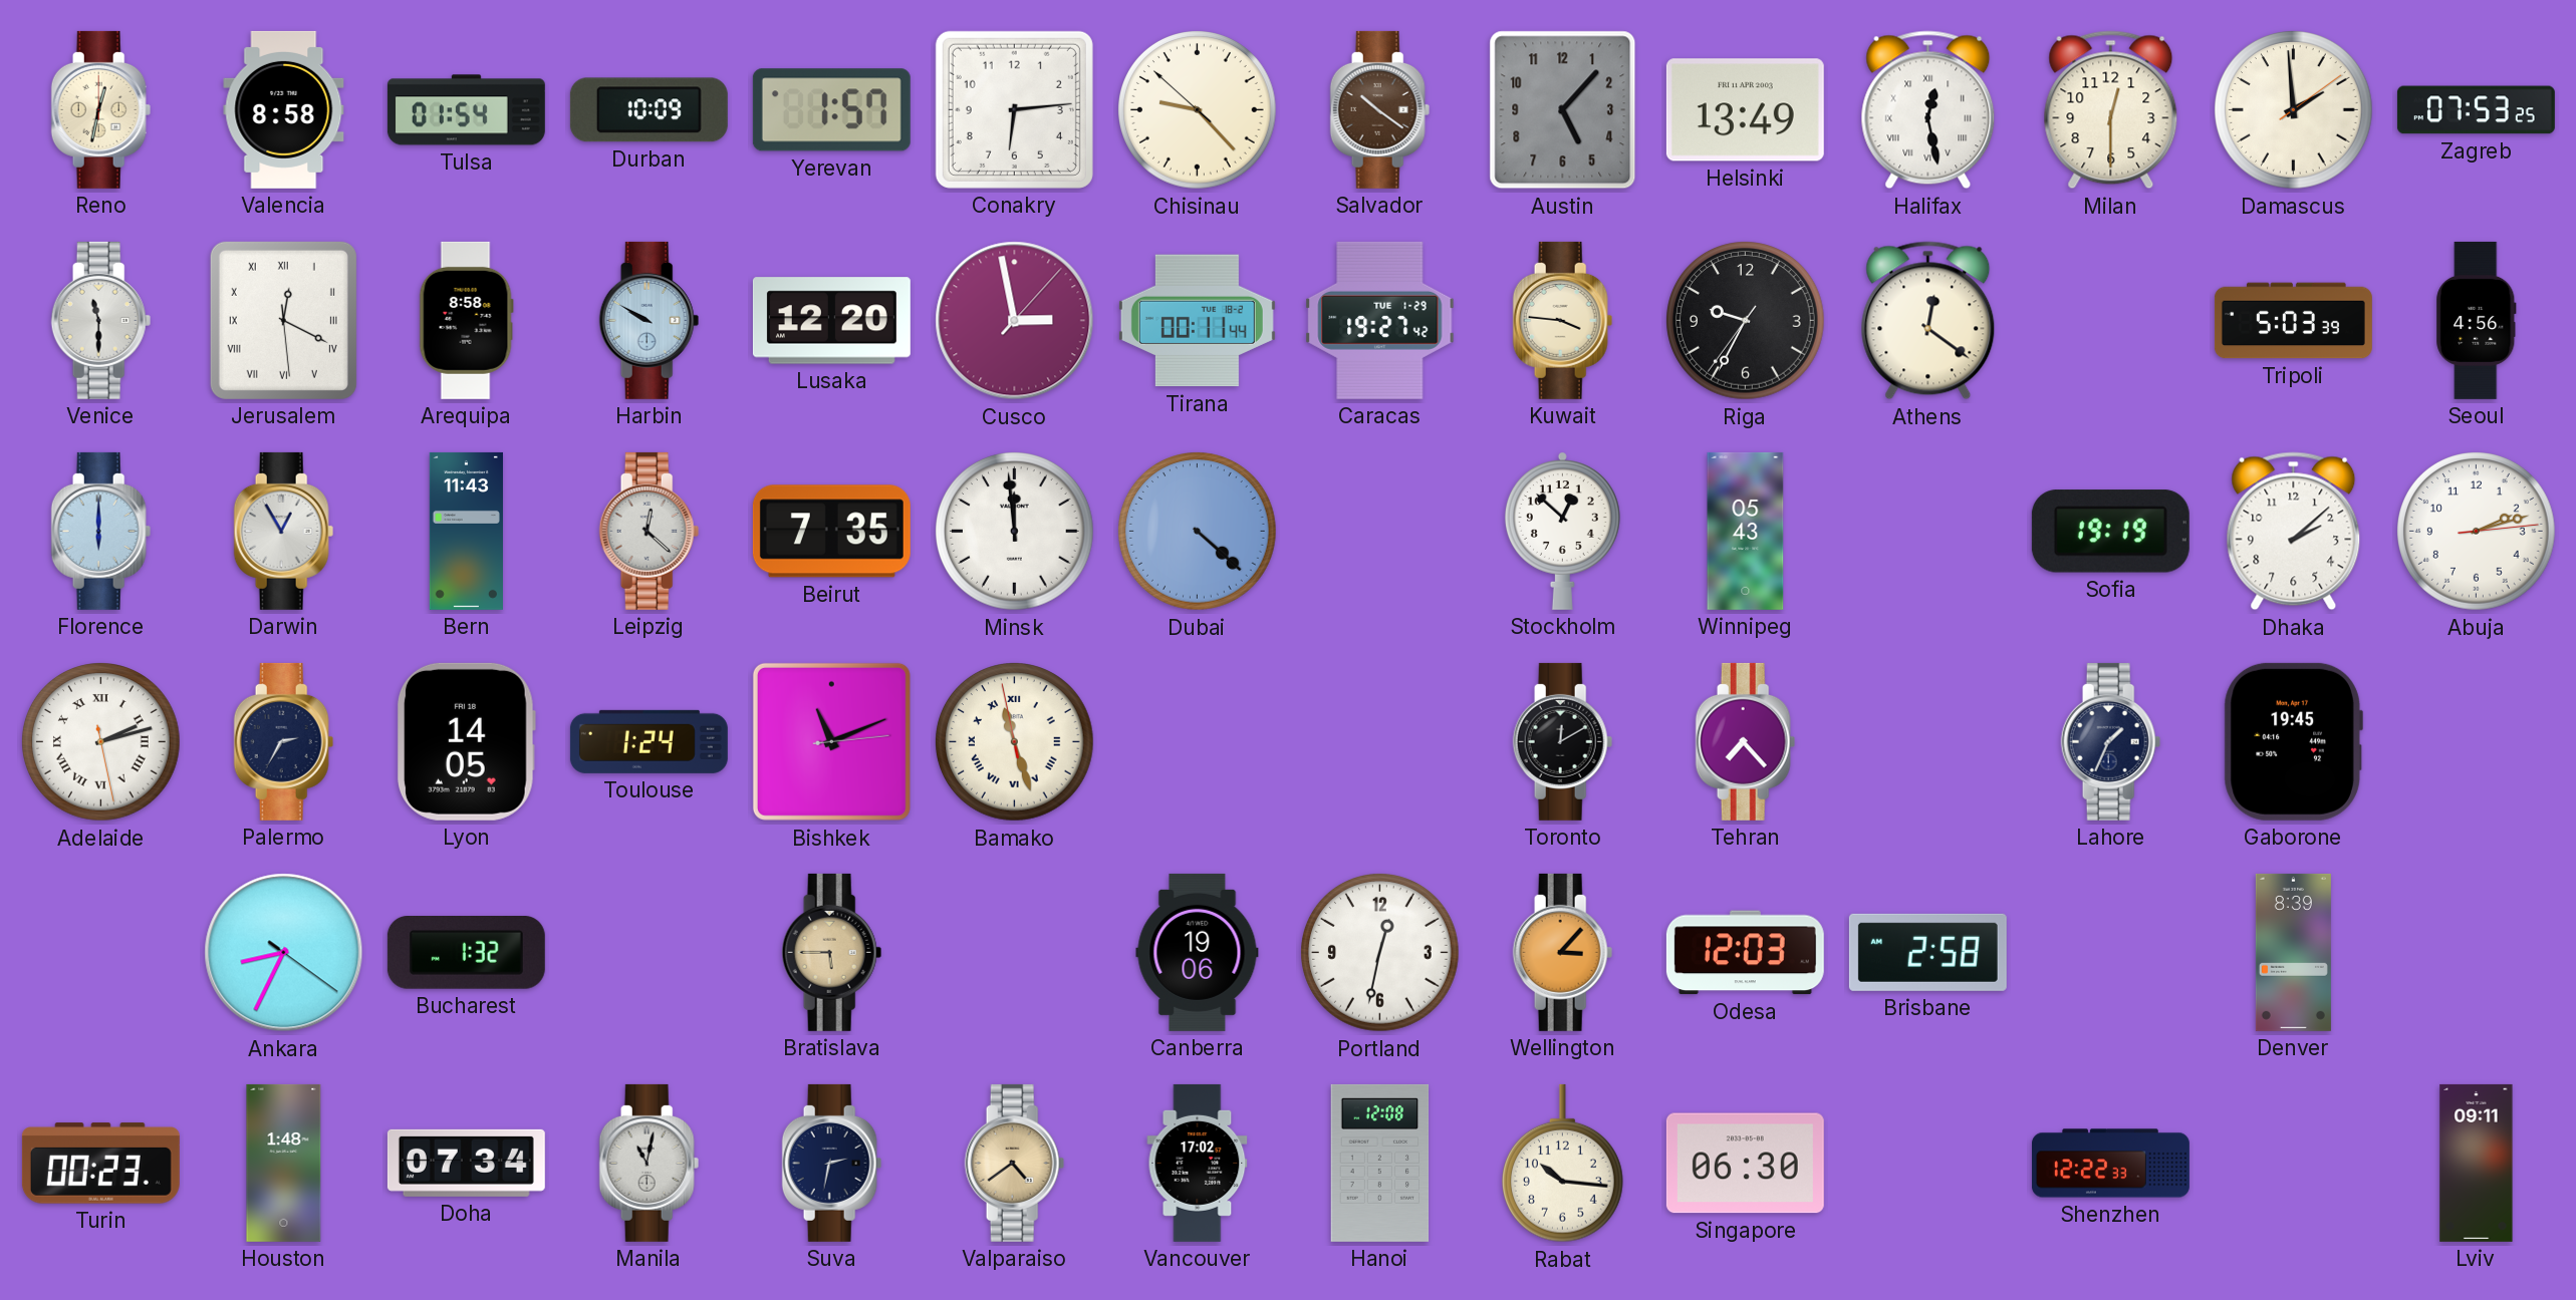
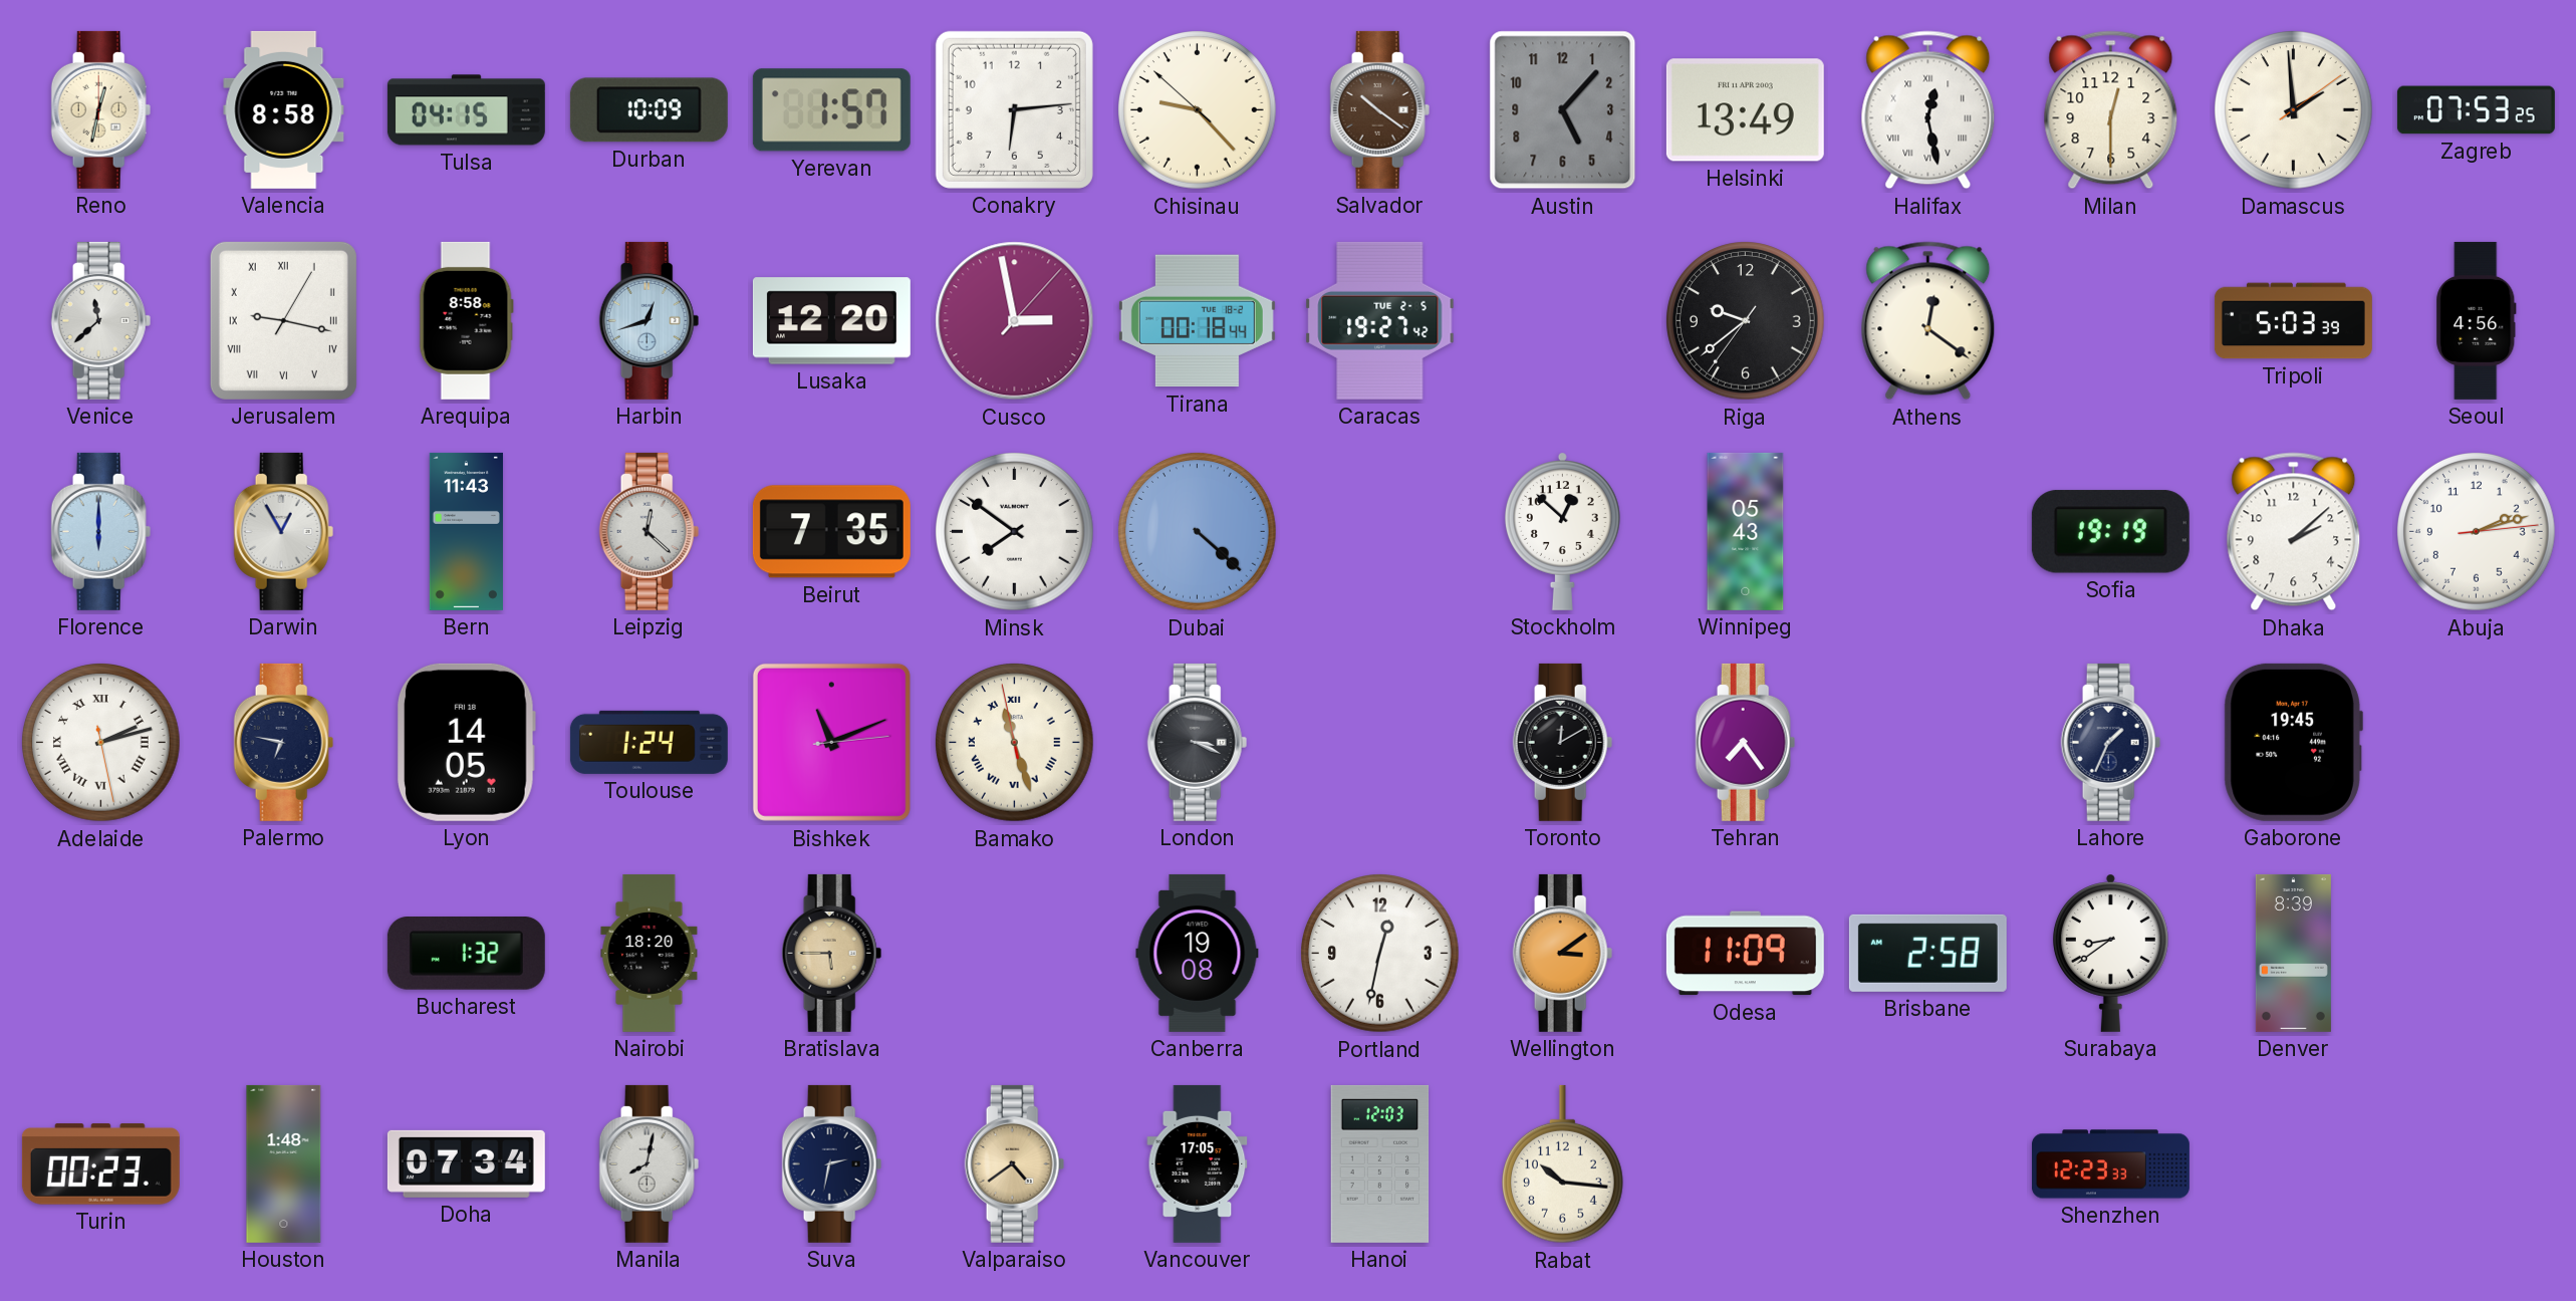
Tulsa: 01:54 -> 04:15
Venice: 11:30 -> 11:38
Jerusalem: 12:19 -> 9:17
Harbin: 9:50 -> 12:42
Tirana: 00:11 -> 00:18
Caracas date: TUE 1-29 -> TUE 2-5
Kuwait: 3:46 -> none
Riga: 9:34 -> 9:38
Minsk: 11:59 -> 7:51
Palermo: 2:35 -> 6:47
London: none -> 3:19
Tehran: 7:23 -> 7:24
Ankara: 8:34 -> none
Nairobi: none -> 18:20
Canberra: 19:06 -> 19:08
Wellington: 3:07 -> 3:09
Odesa: 12:03 -> 11:09
Surabaya: none -> 8:39
Manila: 11:02 -> 8:02
Vancouver: 17:02 -> 17:05
Hanoi: 12:08 -> 12:03
Singapore: 06:30 -> none
Shenzhen: 12:22 -> 12:23
Lviv: 09:11 -> none
